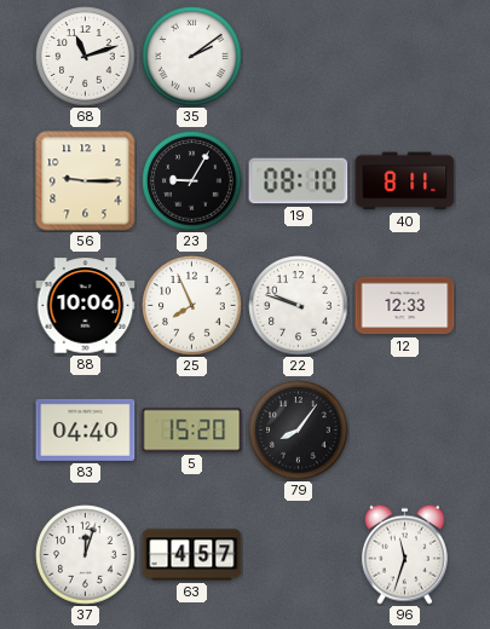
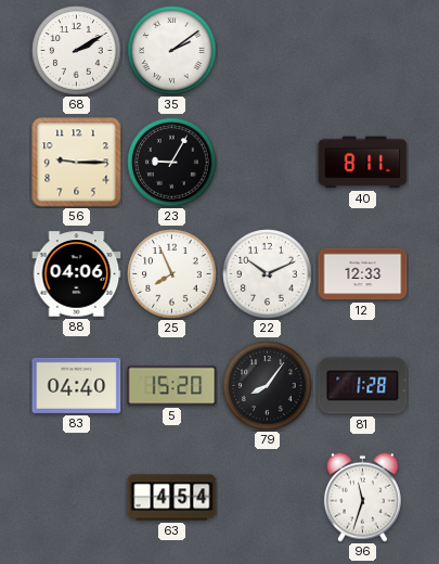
68: 11:12 -> 2:10
19: 08:10 -> none
88: 10:06 -> 04:06
22: 9:48 -> 10:11
81: none -> 1:28
37: 12:03 -> none
63: 4:57 -> 4:54
